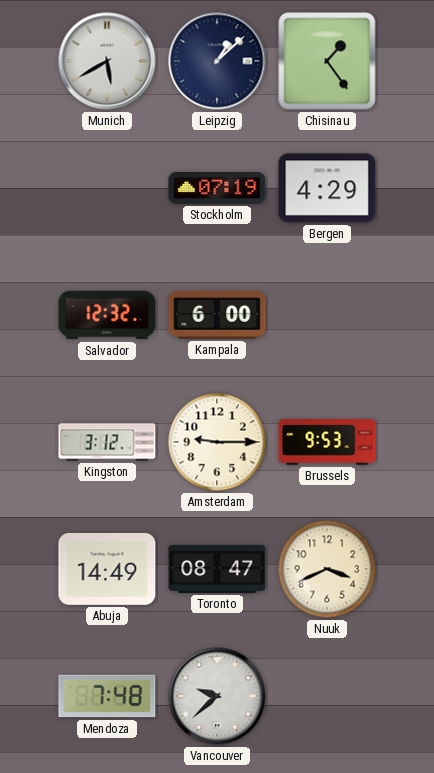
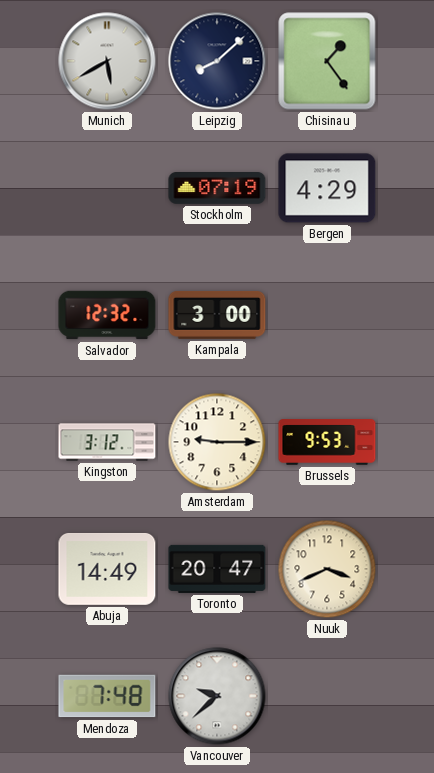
Leipzig: 1:08 -> 8:08
Kampala: 6:00 -> 3:00
Toronto: 08:47 -> 20:47
